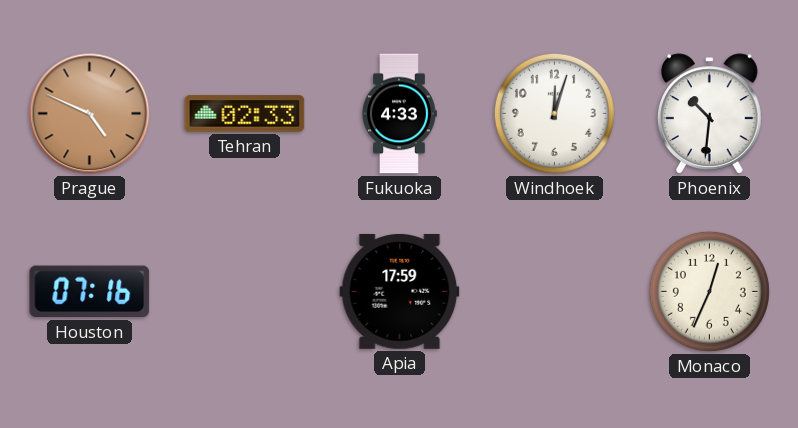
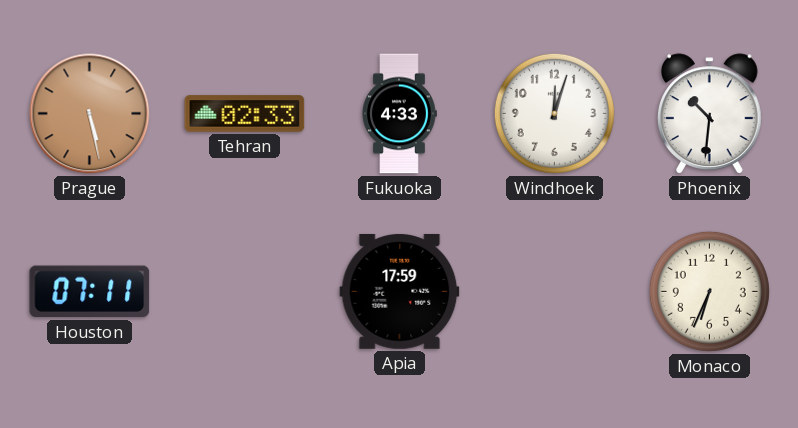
Prague: 4:49 -> 5:28
Houston: 07:16 -> 07:11
Monaco: 12:34 -> 6:34
